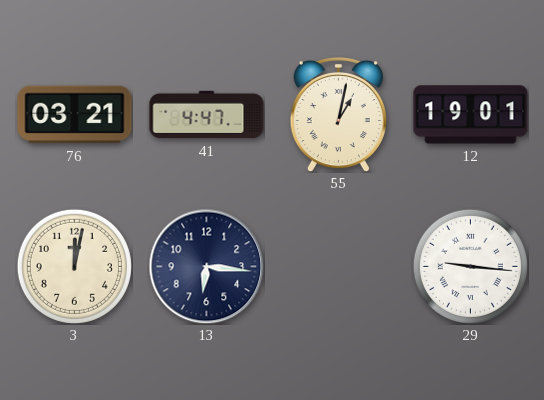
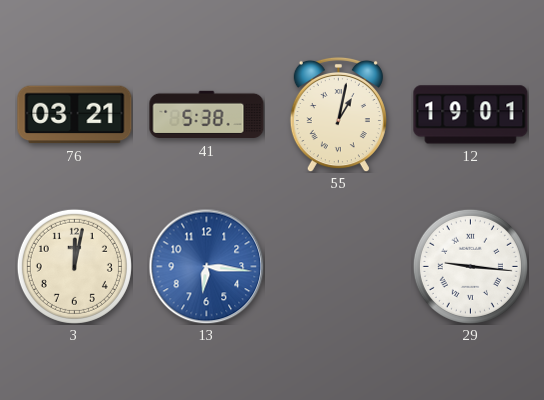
41: 4:47 -> 5:38
13 dial: navy -> blue
